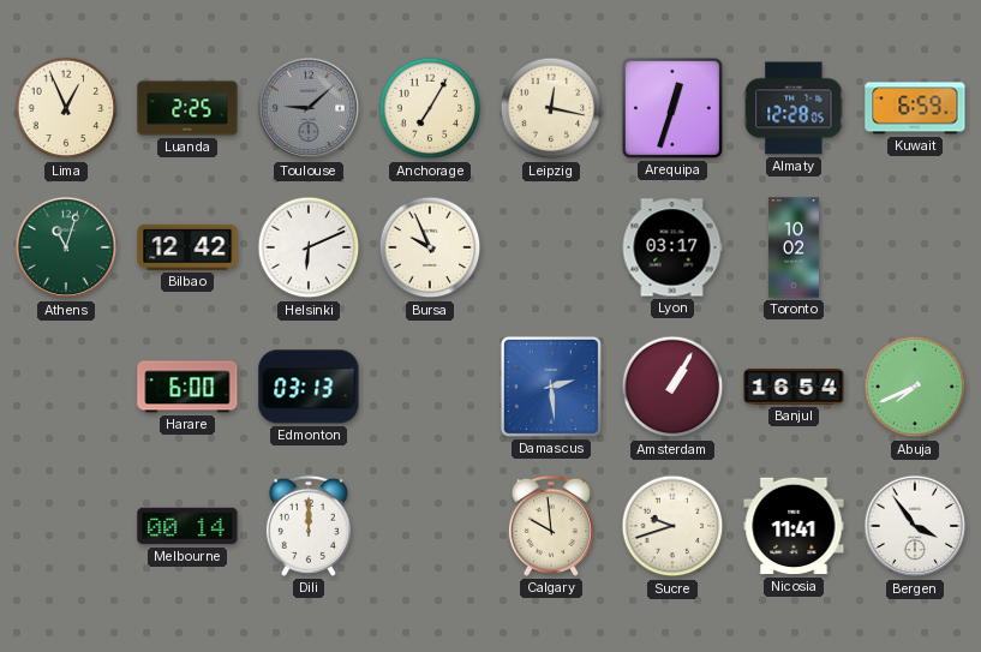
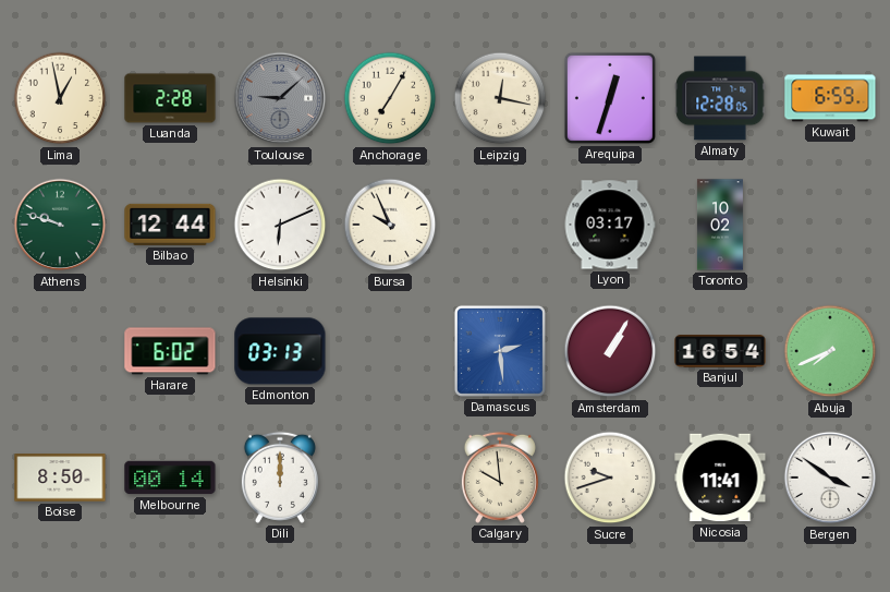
Lima: 12:56 -> 12:58
Luanda: 2:25 -> 2:28
Athens: 11:03 -> 9:48
Bilbao: 12:42 -> 12:44
Harare: 6:00 -> 6:02
Boise: none -> 8:50
Bergen: 3:54 -> 3:51
